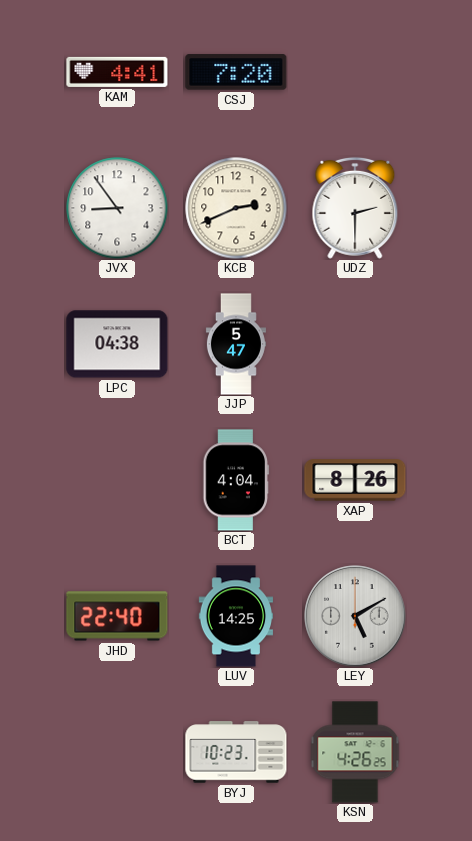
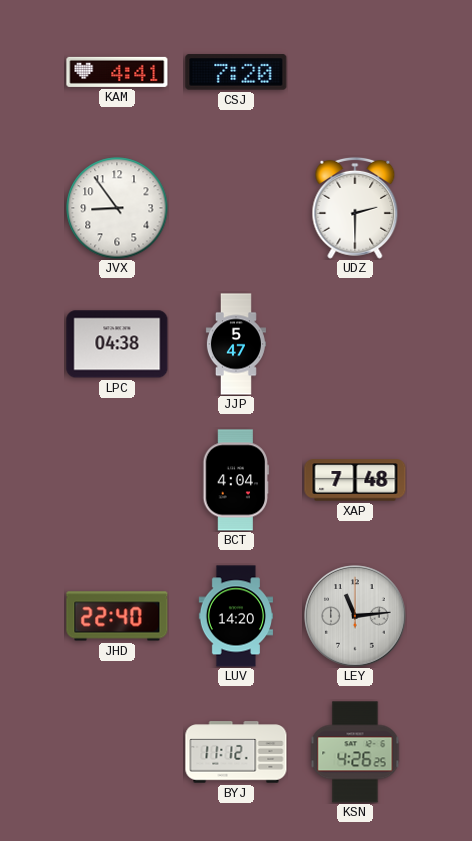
KCB: 2:41 -> none
XAP: 8:26 -> 7:48
LUV: 14:25 -> 14:20
LEY: 5:10 -> 11:14
BYJ: 10:23 -> 11:12
